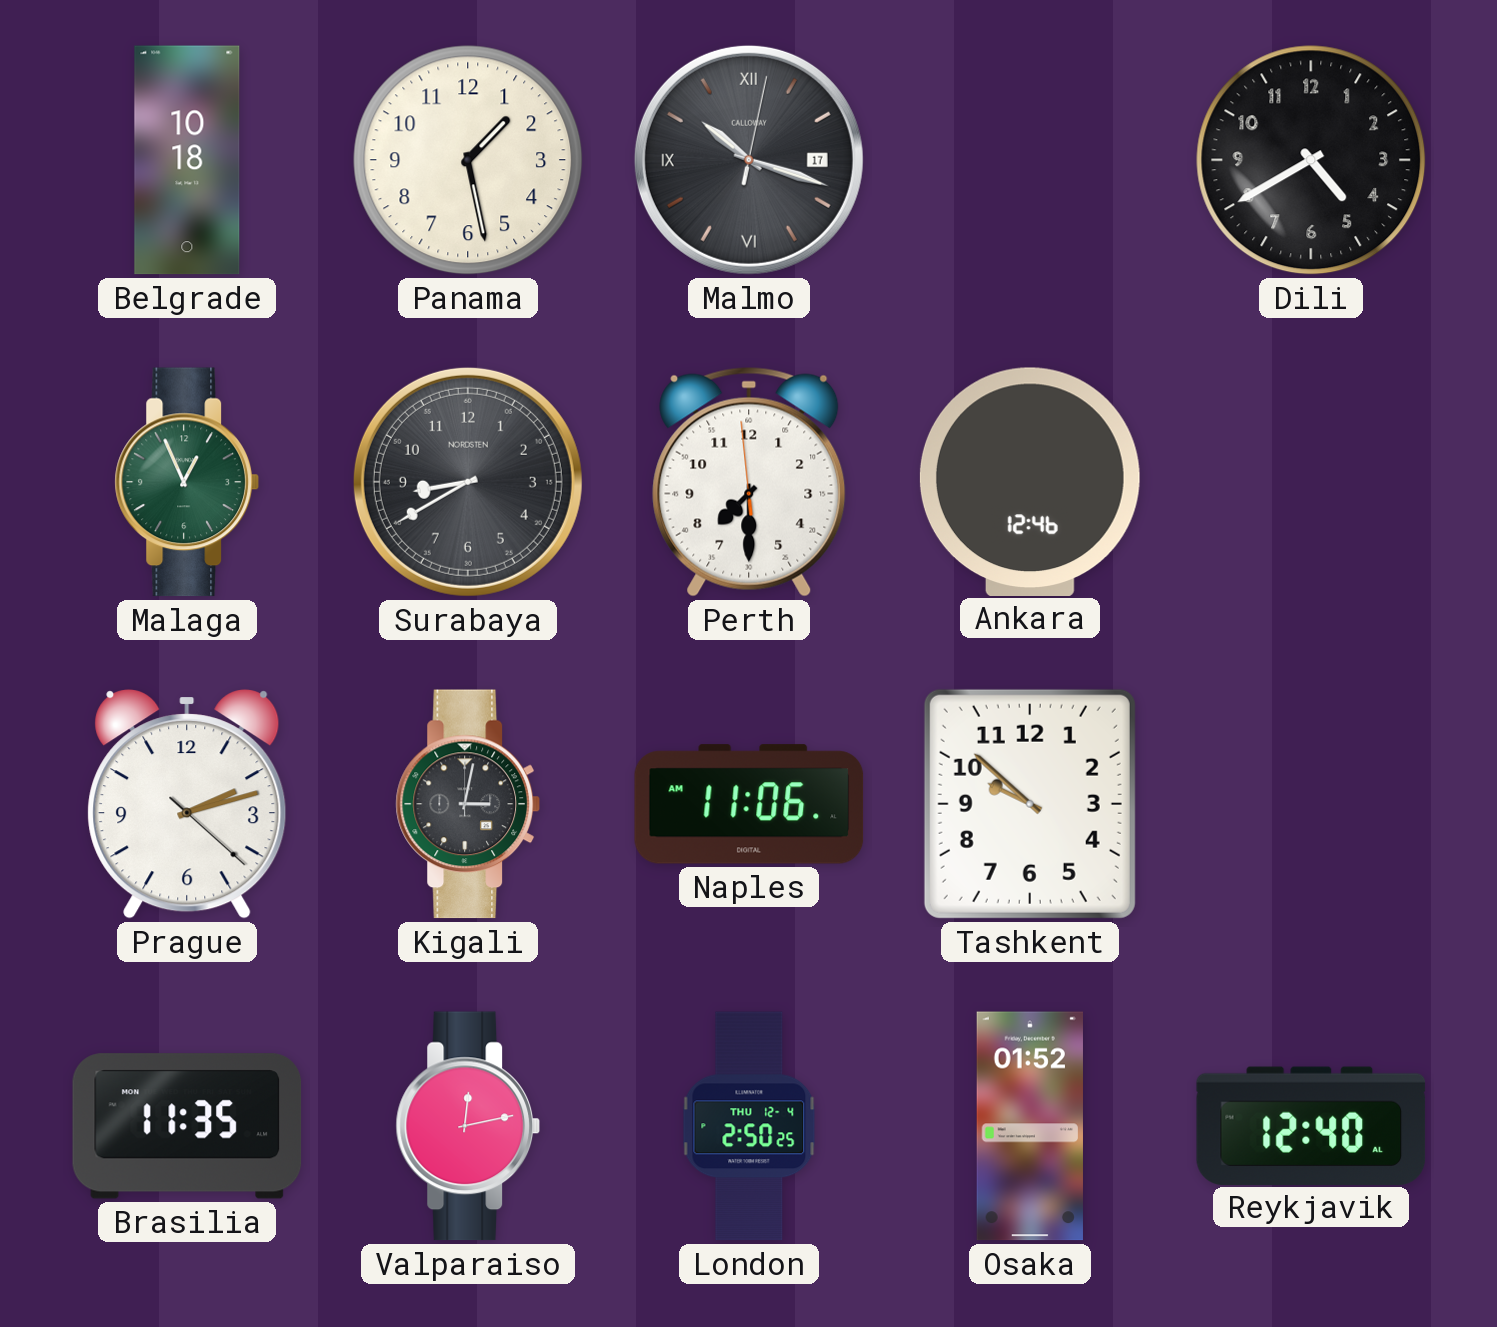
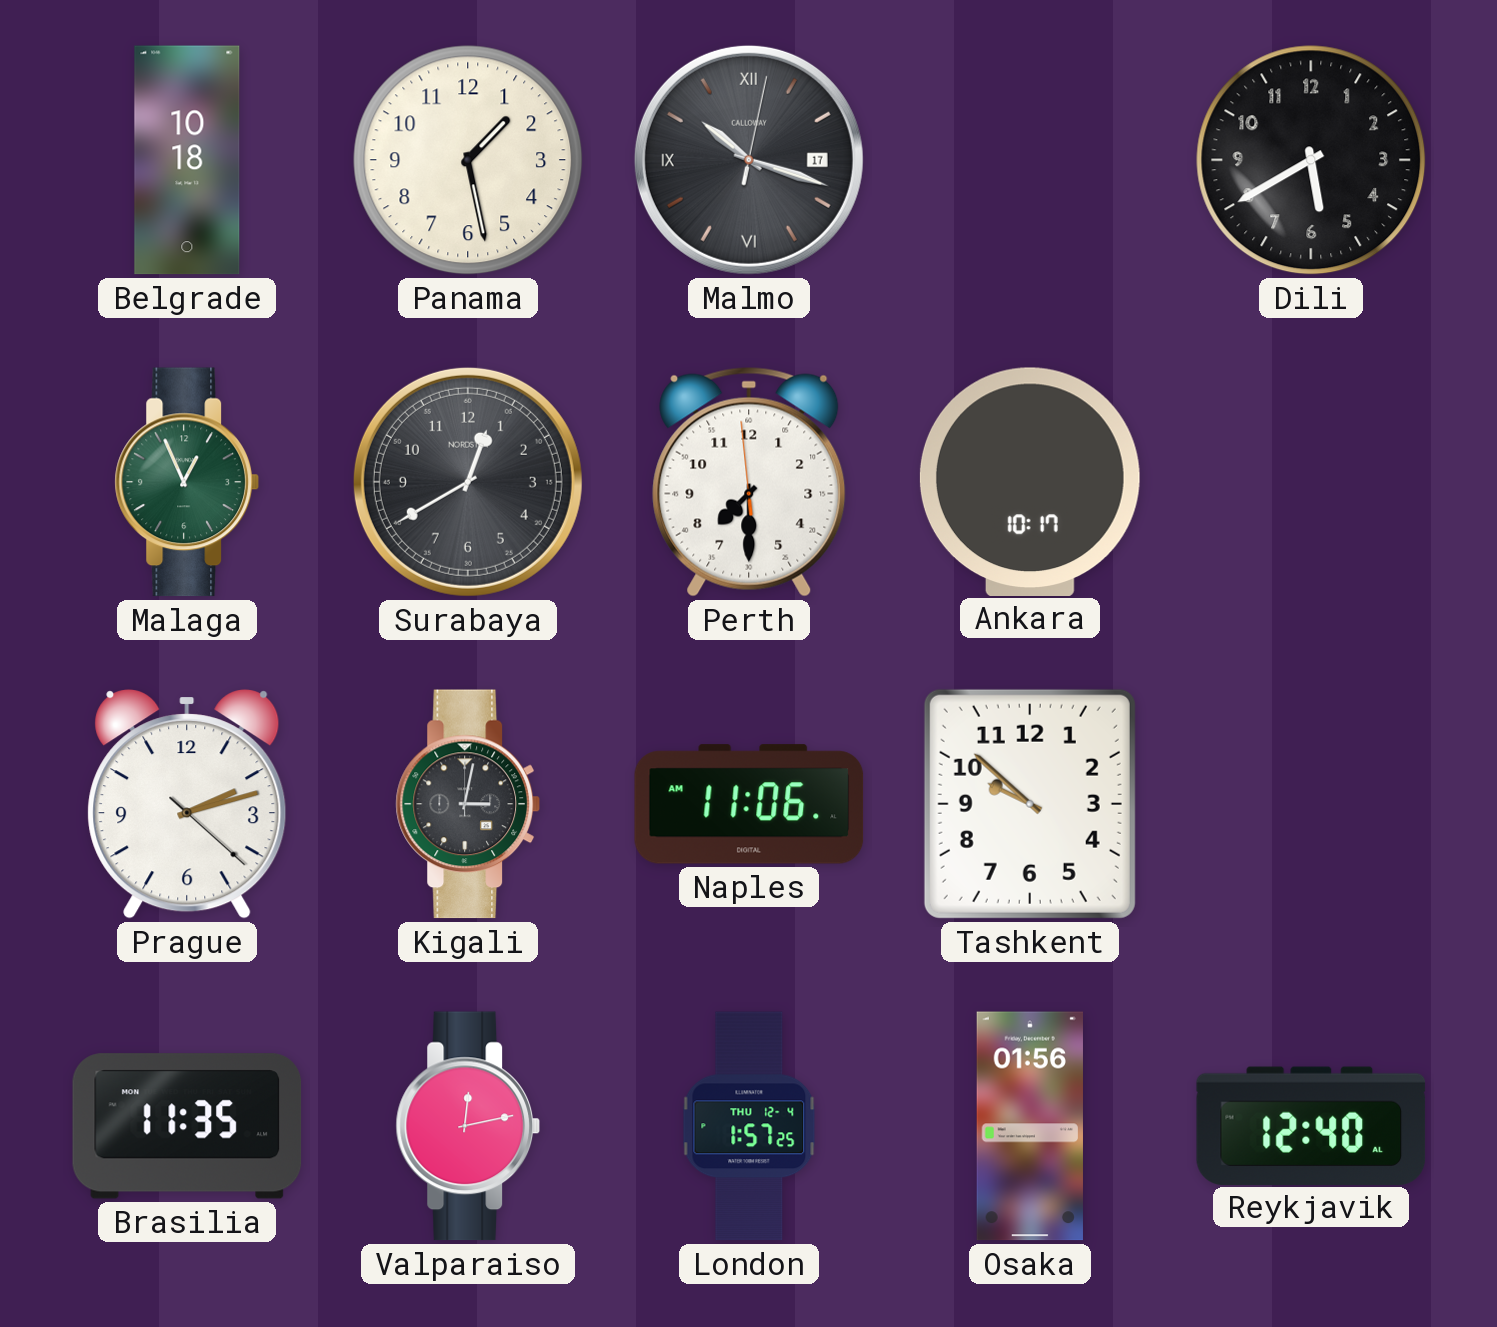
Dili: 4:40 -> 5:40
Surabaya: 8:40 -> 12:40
Ankara: 12:46 -> 10:17
London: 2:50 -> 1:57
Osaka: 01:52 -> 01:56
